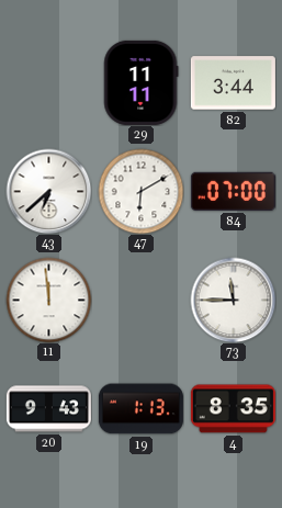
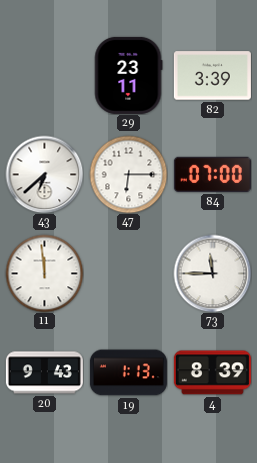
29: 11:11 -> 23:11
82: 3:44 -> 3:39
47: 6:10 -> 6:15
4: 8:35 -> 8:39
